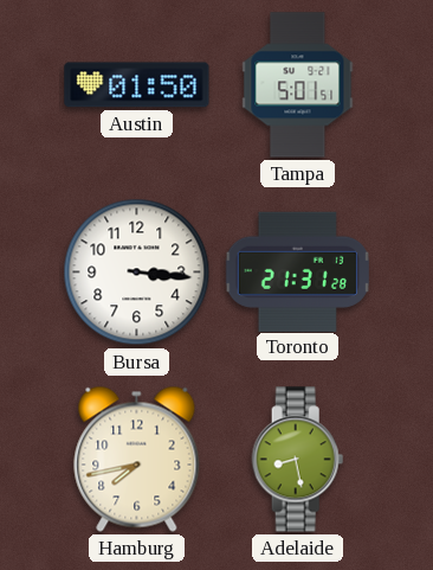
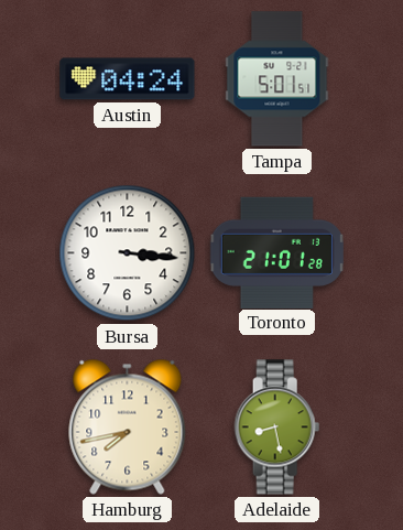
Austin: 01:50 -> 04:24
Toronto: 21:31 -> 21:01
